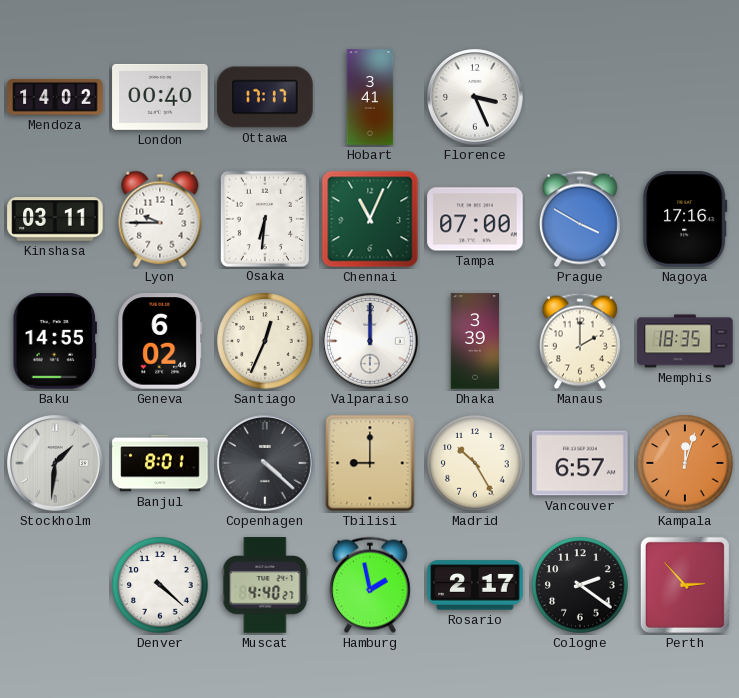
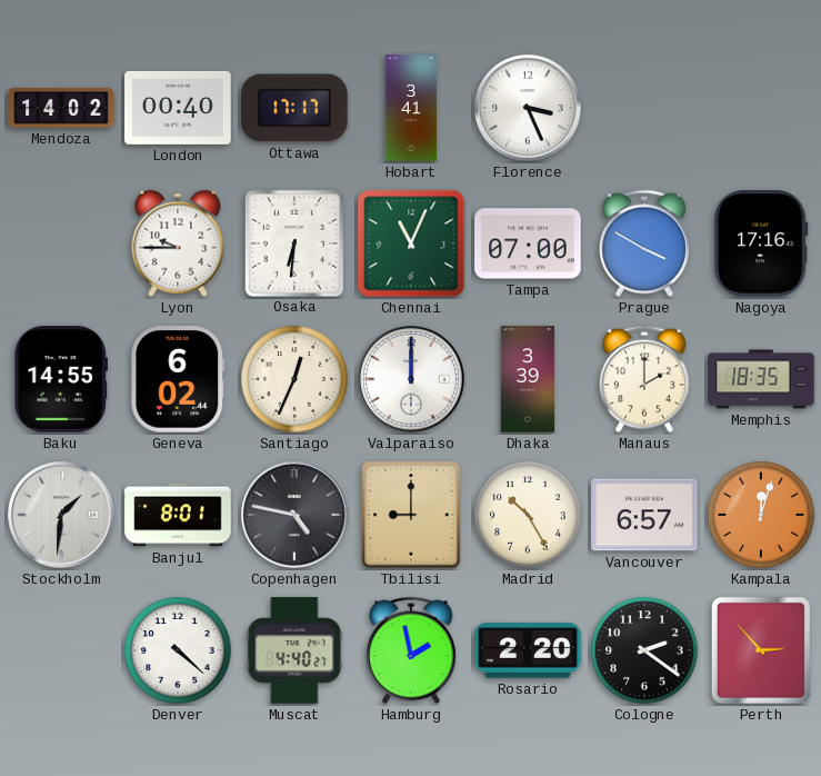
Kinshasa: 03:11 -> none
Copenhagen: 4:22 -> 4:47
Rosario: 2:17 -> 2:20
